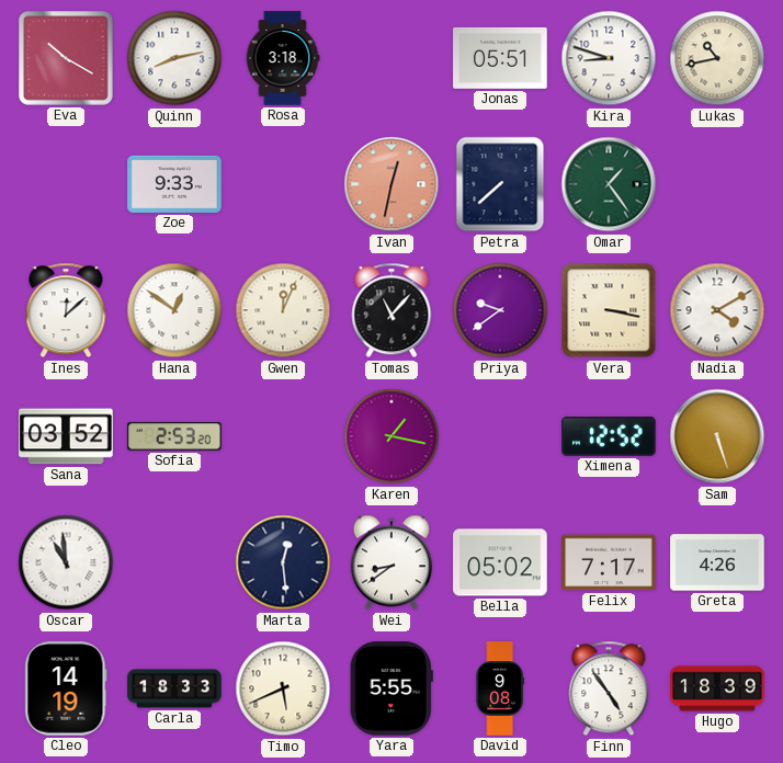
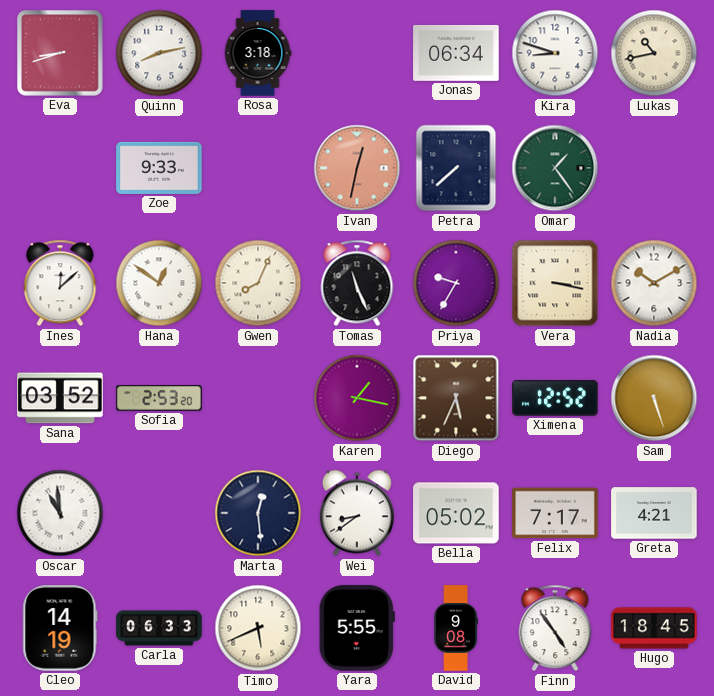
Eva: 10:20 -> 8:42
Jonas: 05:51 -> 06:34
Gwen: 12:04 -> 8:04
Tomas: 11:07 -> 11:26
Priya: 9:39 -> 9:35
Nadia: 4:10 -> 10:10
Diego: none -> 5:34
Greta: 4:26 -> 4:21
Carla: 18:33 -> 06:33
Hugo: 18:39 -> 18:45
